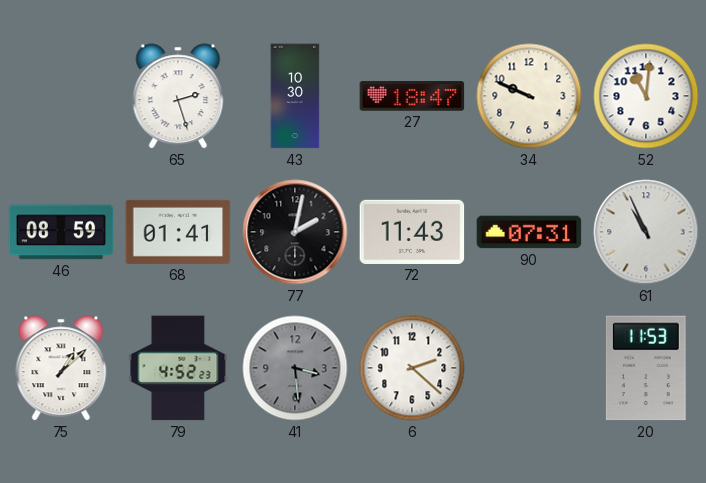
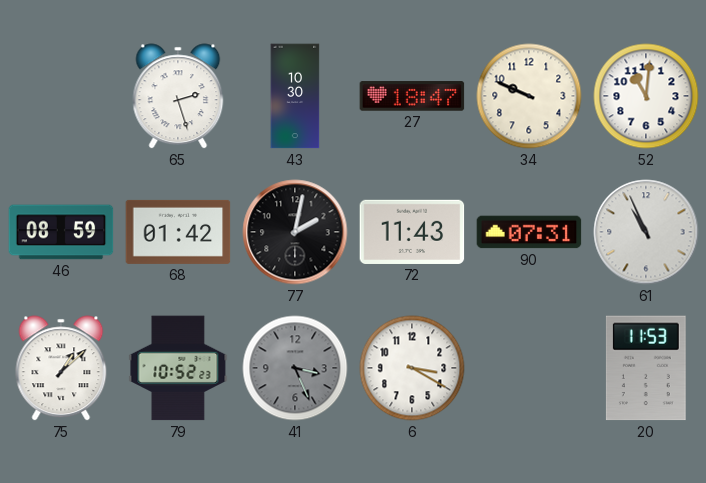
68: 01:41 -> 01:42
79: 4:52 -> 10:52
41: 3:29 -> 3:26
6: 2:22 -> 3:20
